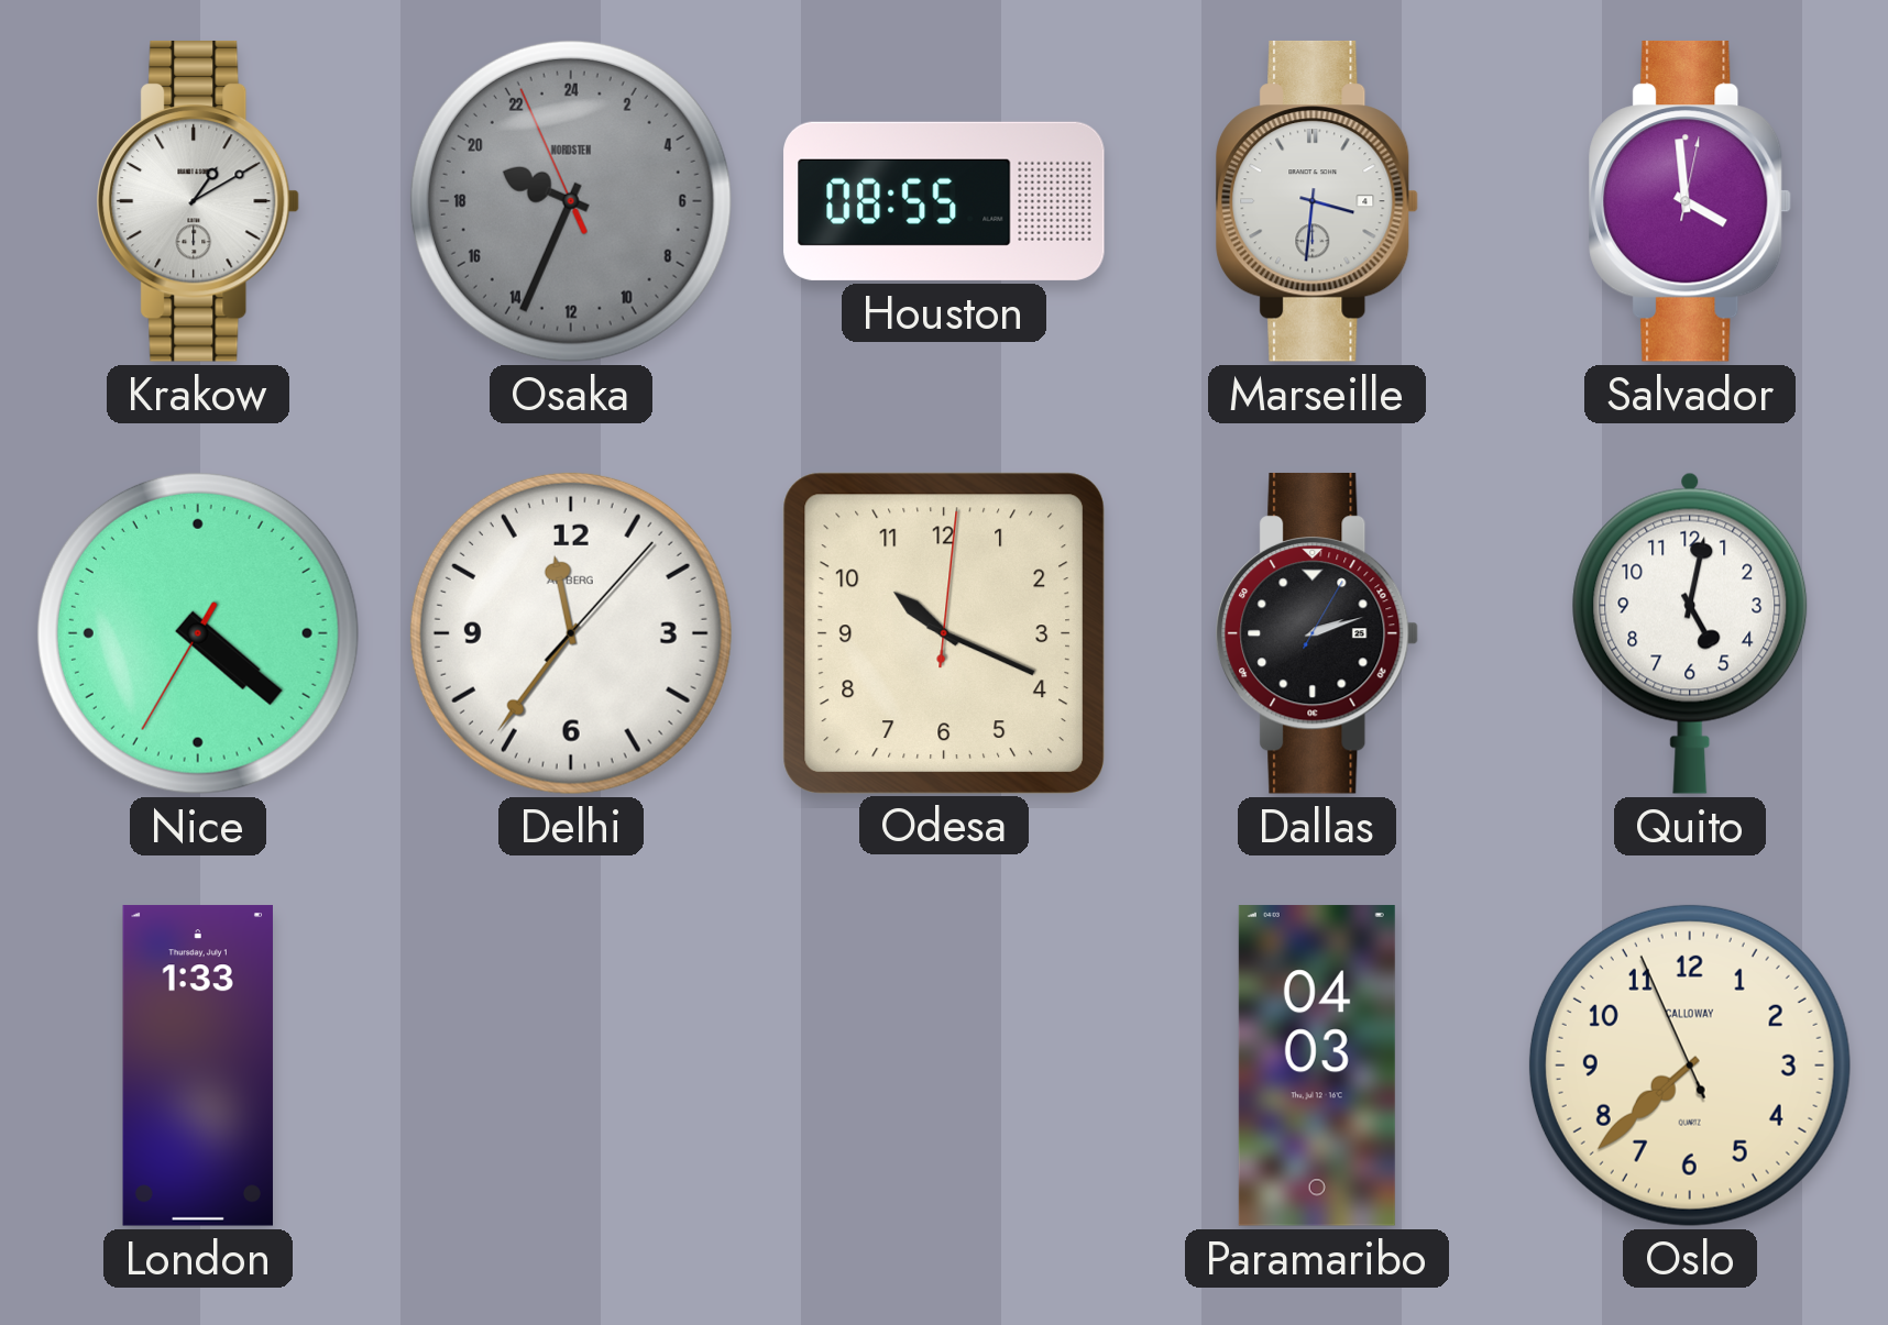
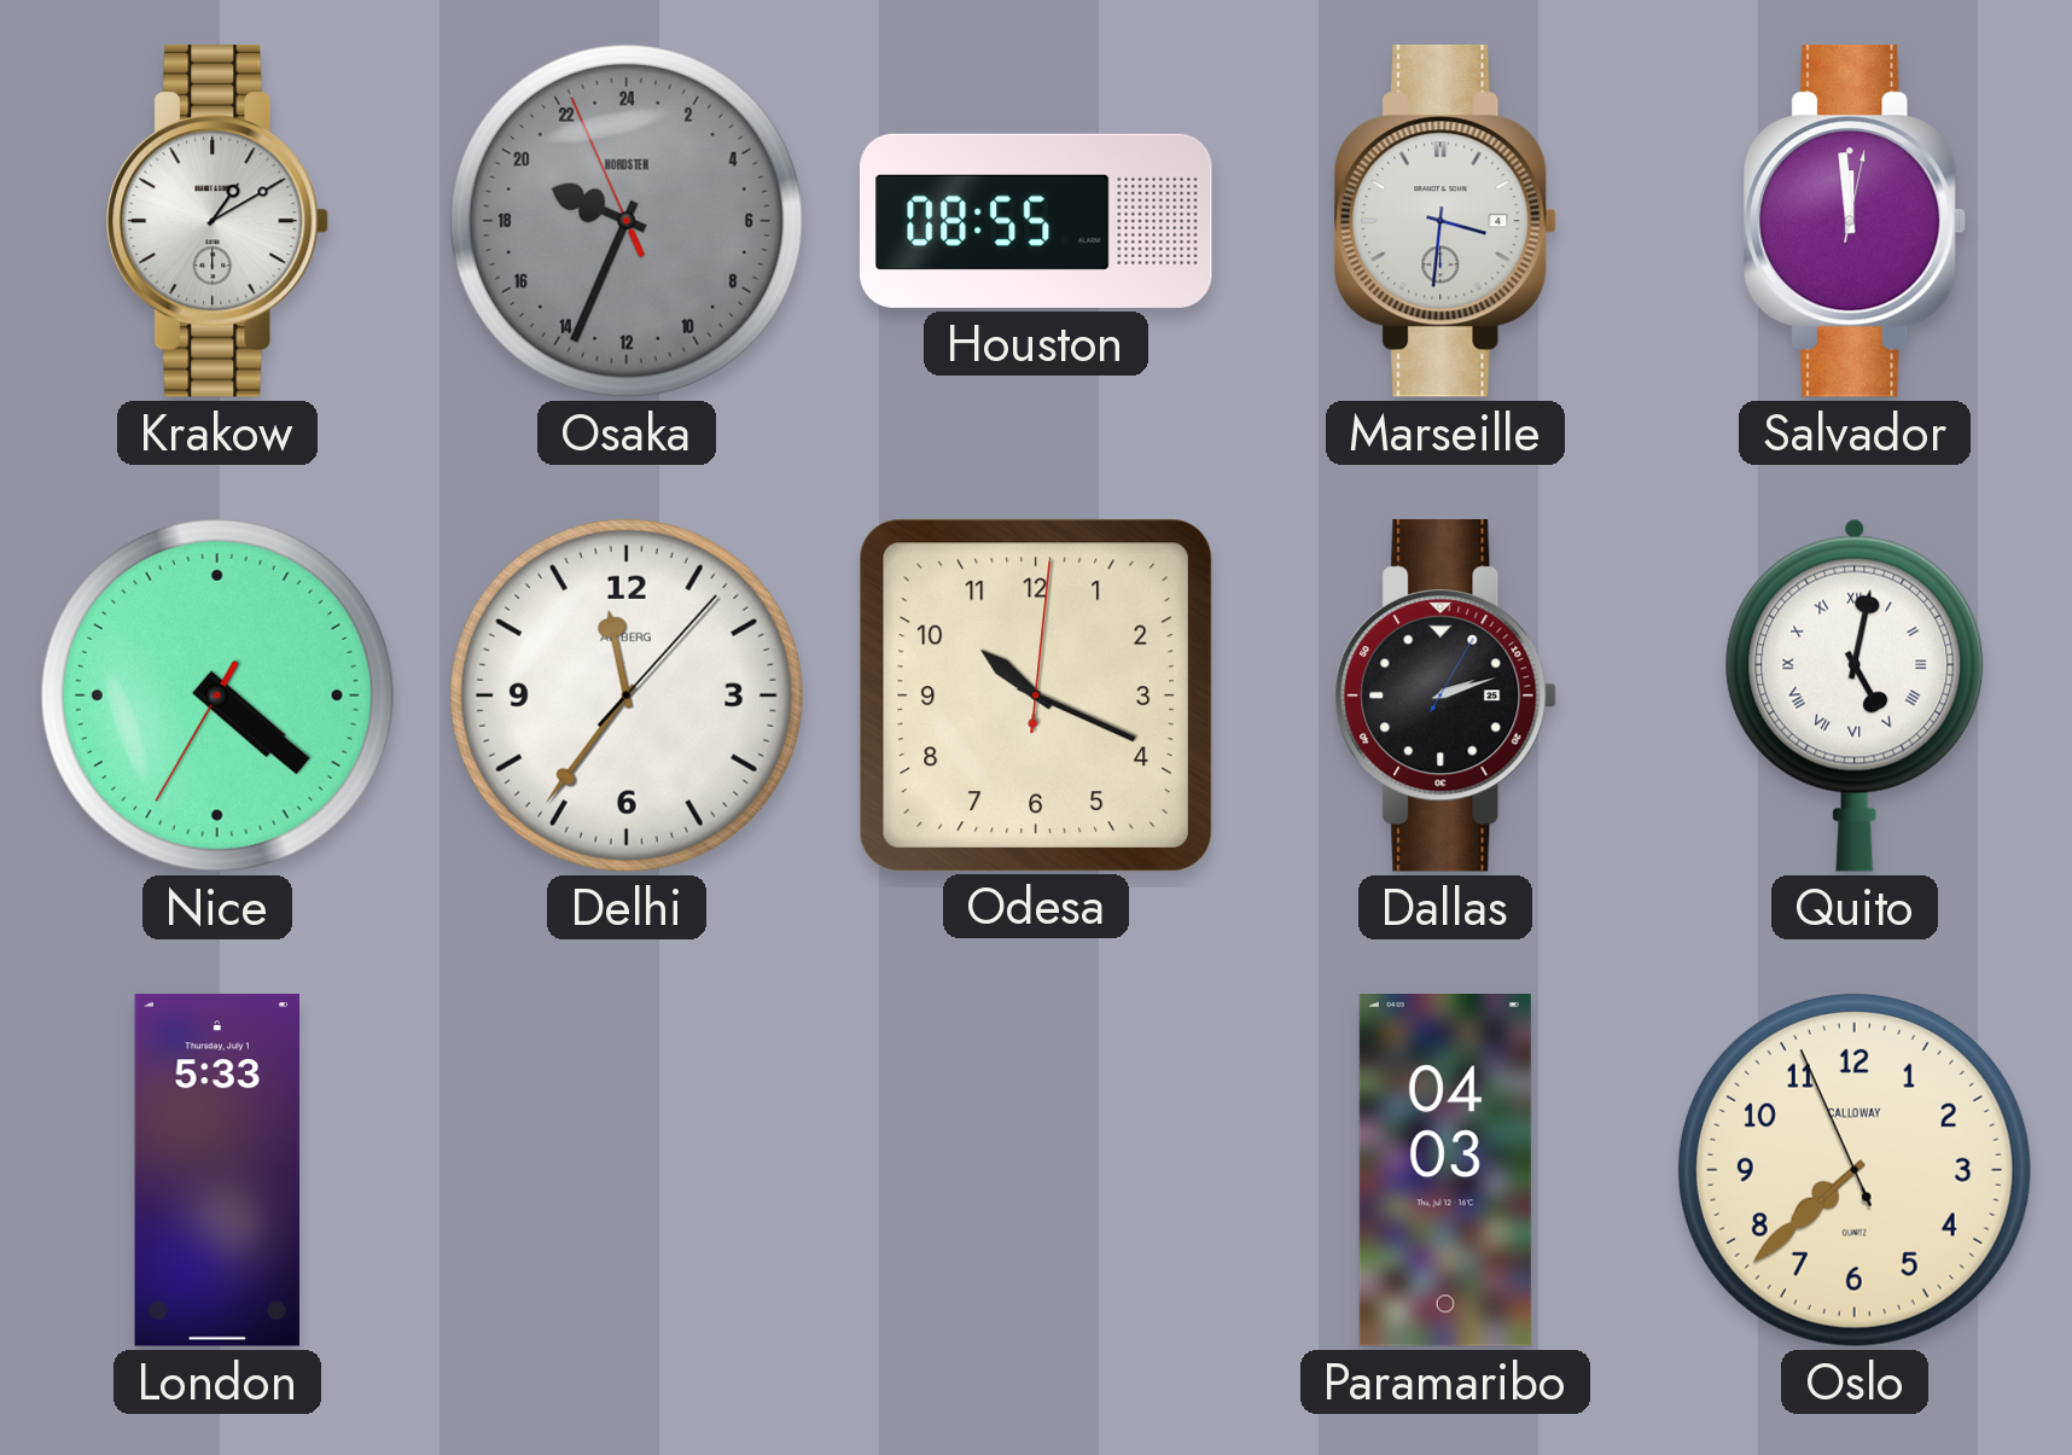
Salvador: 3:59 -> 11:59
Quito numerals: Arabic -> Roman
London: 1:33 -> 5:33
